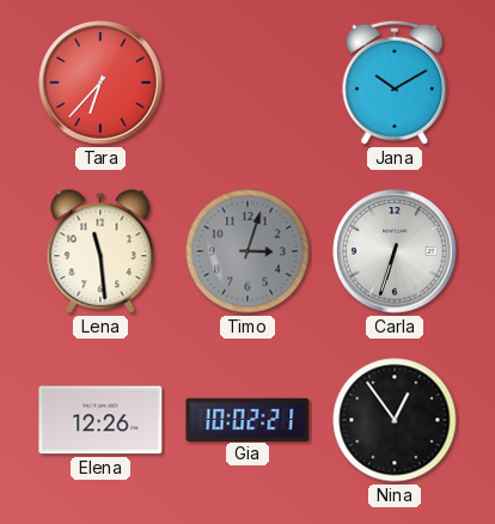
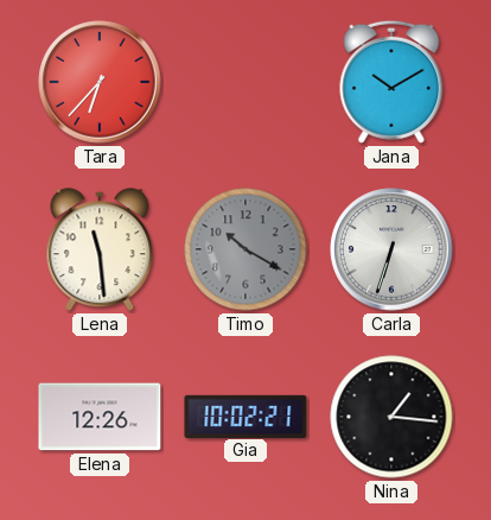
Timo: 3:03 -> 10:20
Nina: 12:54 -> 1:16
